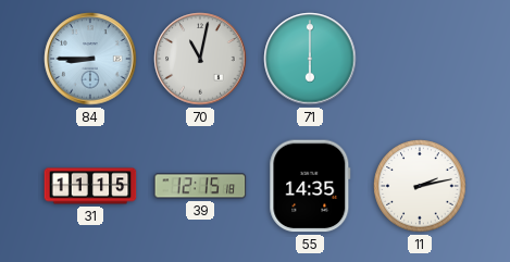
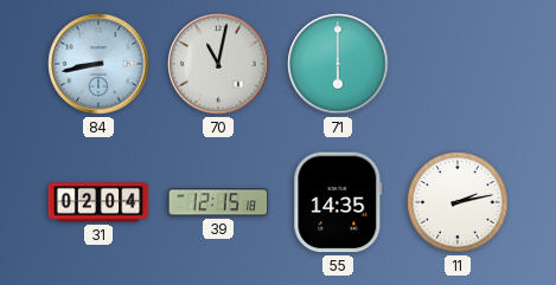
84: 8:45 -> 8:43
31: 11:15 -> 02:04
